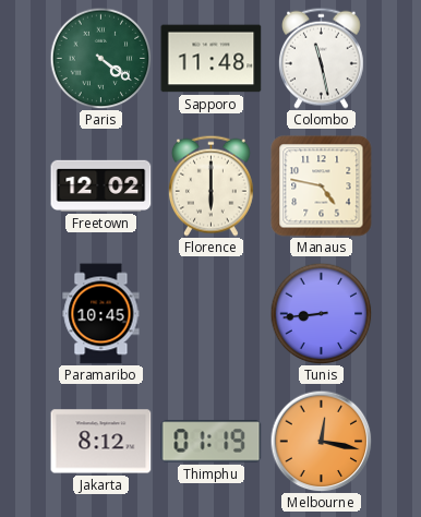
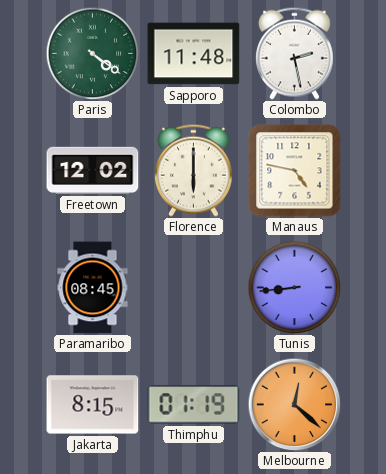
Colombo: 11:28 -> 2:28
Paramaribo: 10:45 -> 08:45
Jakarta: 8:12 -> 8:15
Melbourne: 12:17 -> 12:22
